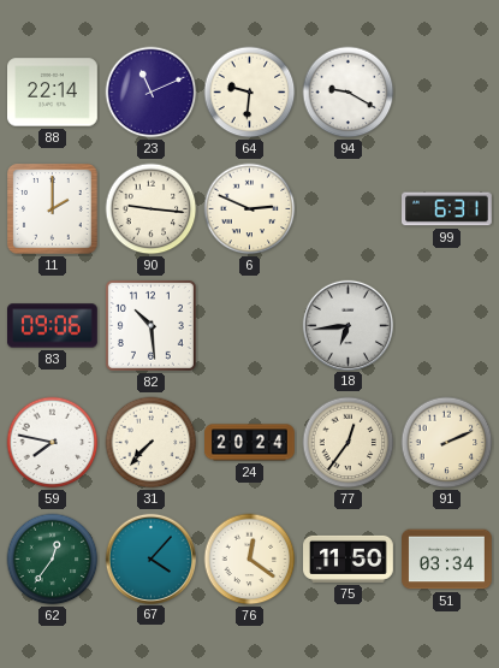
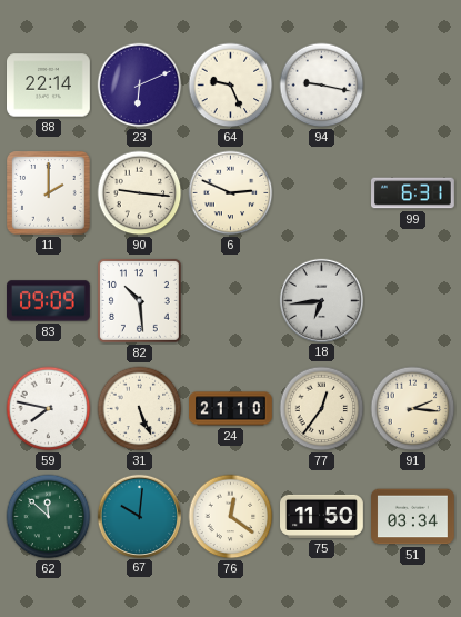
23: 11:11 -> 6:11
64: 9:31 -> 9:26
94: 9:20 -> 9:17
83: 09:06 -> 09:09
31: 7:37 -> 5:26
24: 20:24 -> 21:10
91: 2:11 -> 2:16
62: 12:36 -> 11:52
67: 4:07 -> 10:01
